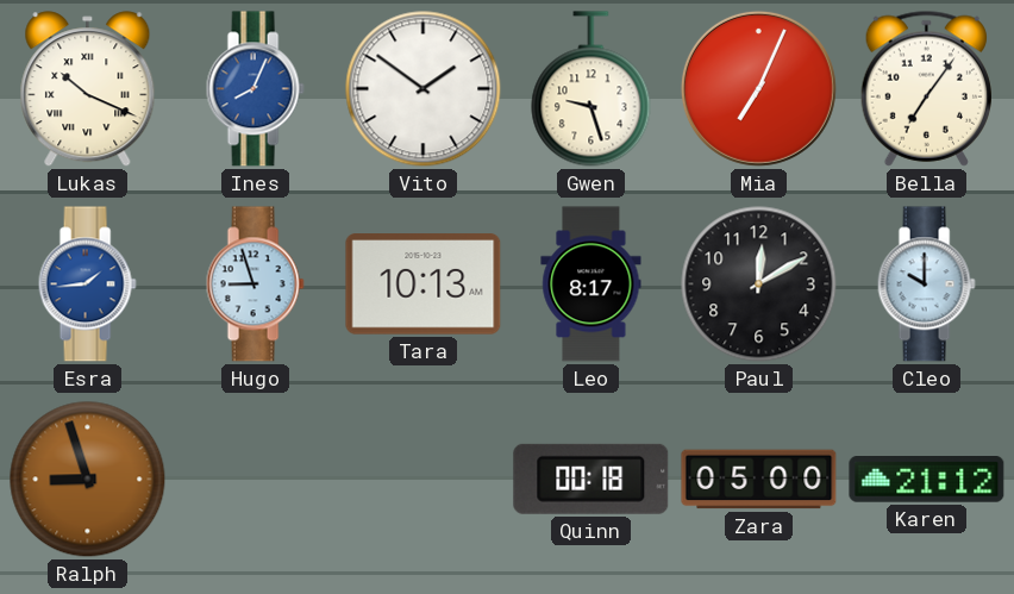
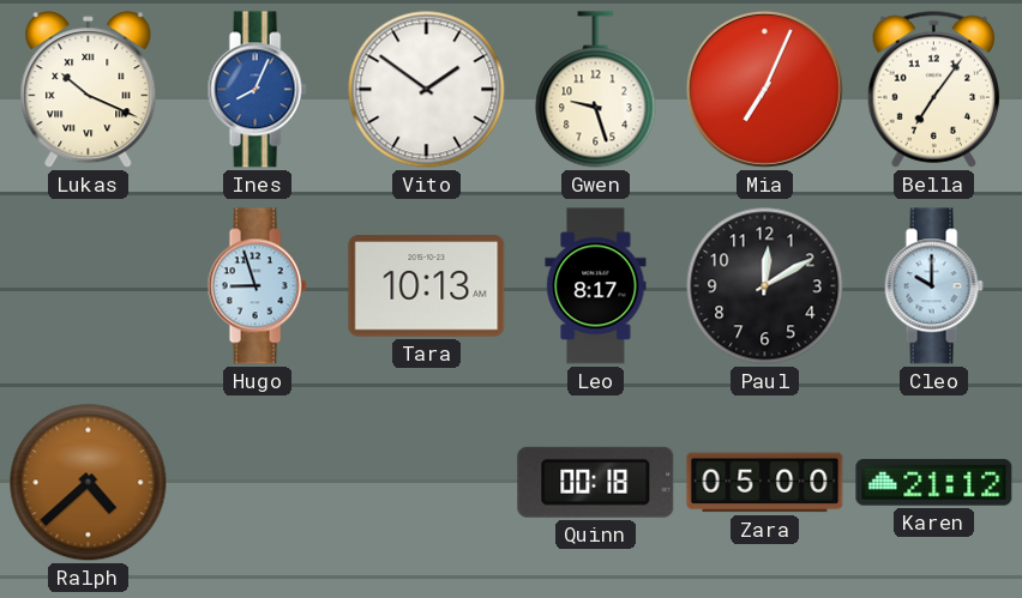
Esra: 1:44 -> none
Ralph: 8:57 -> 4:38
